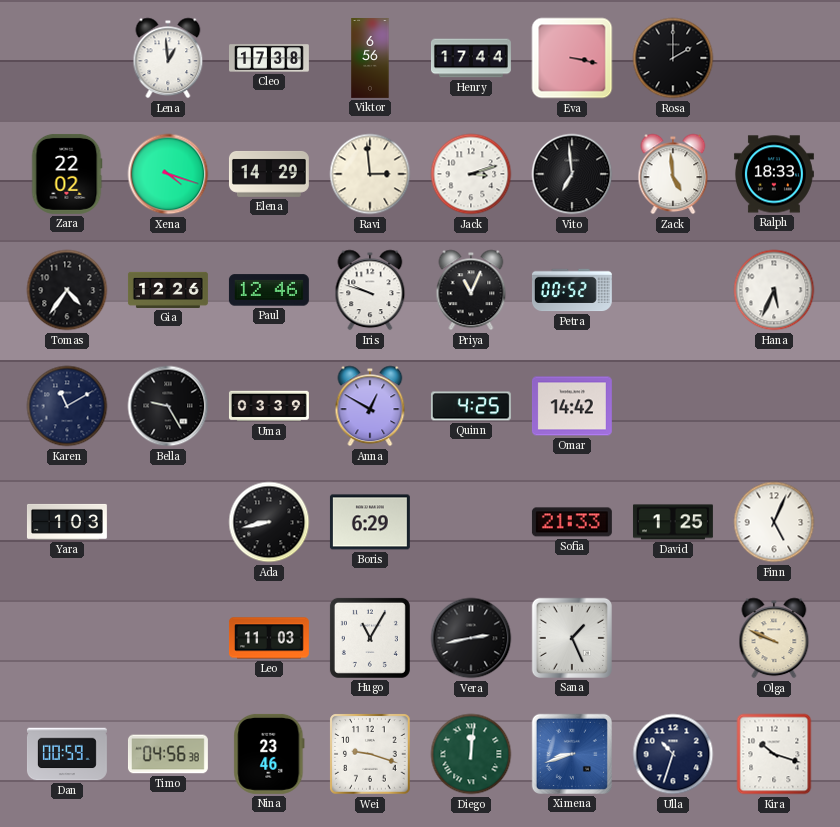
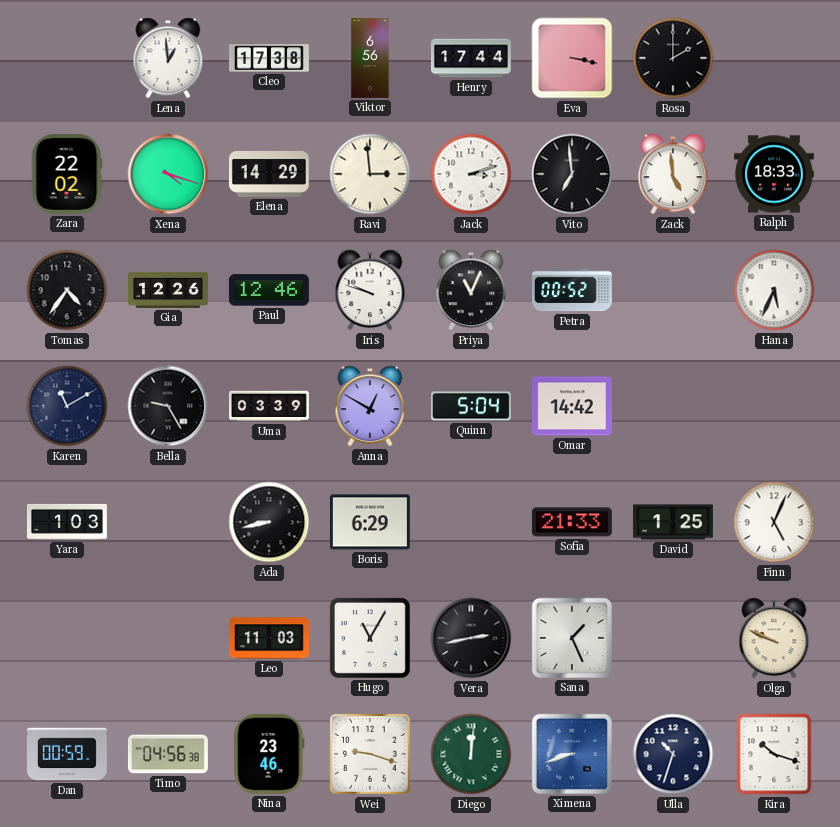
Quinn: 4:25 -> 5:04
